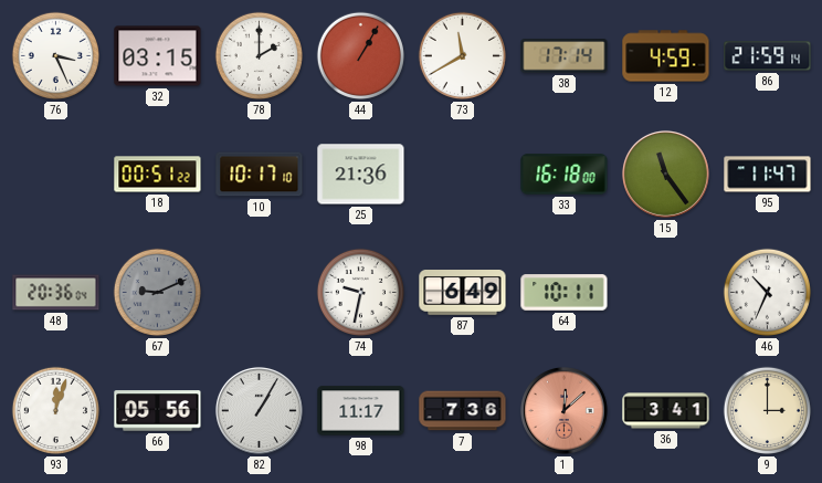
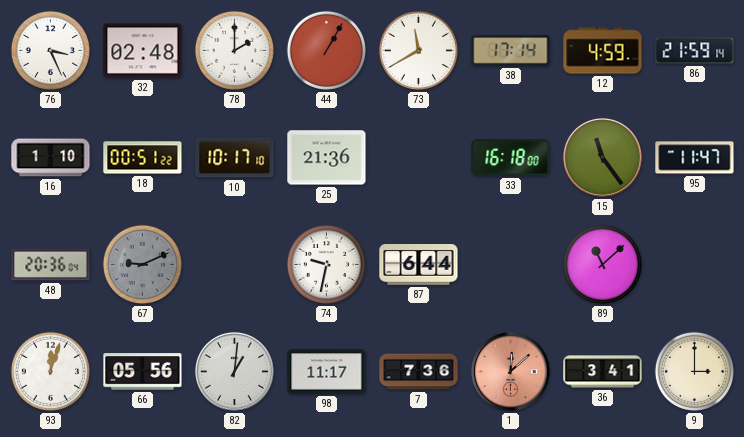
32: 03:15 -> 02:48
16: none -> 1:10
87: 6:49 -> 6:44
64: 10:11 -> none
89: none -> 11:08
46: 10:34 -> none
82: 1:05 -> 1:01
